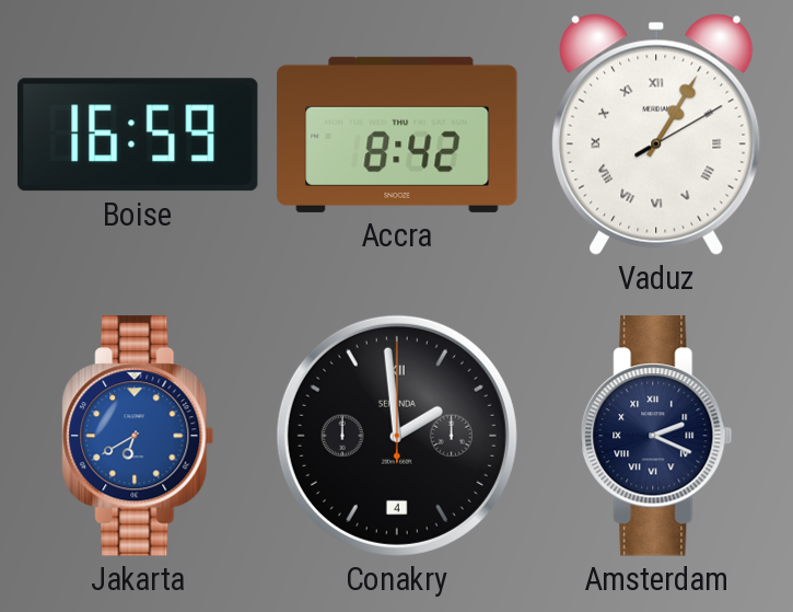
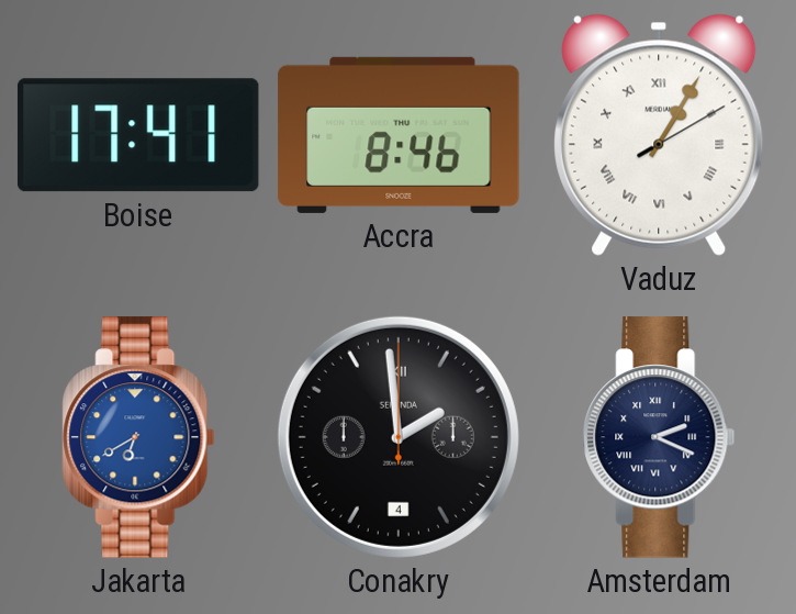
Boise: 16:59 -> 17:41
Accra: 8:42 -> 8:46
